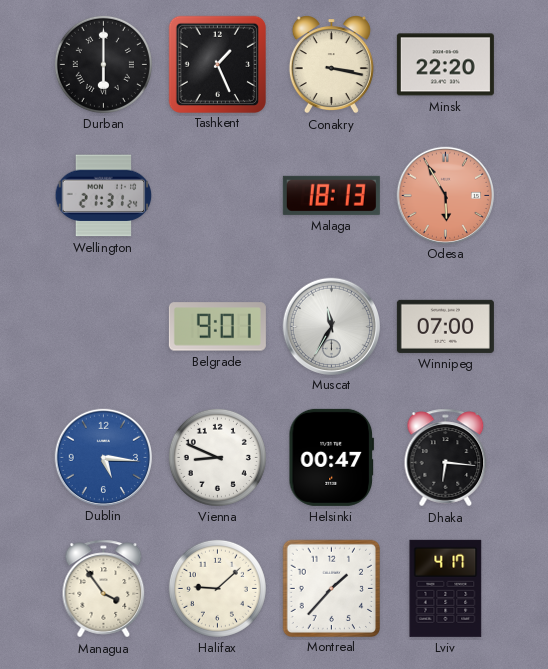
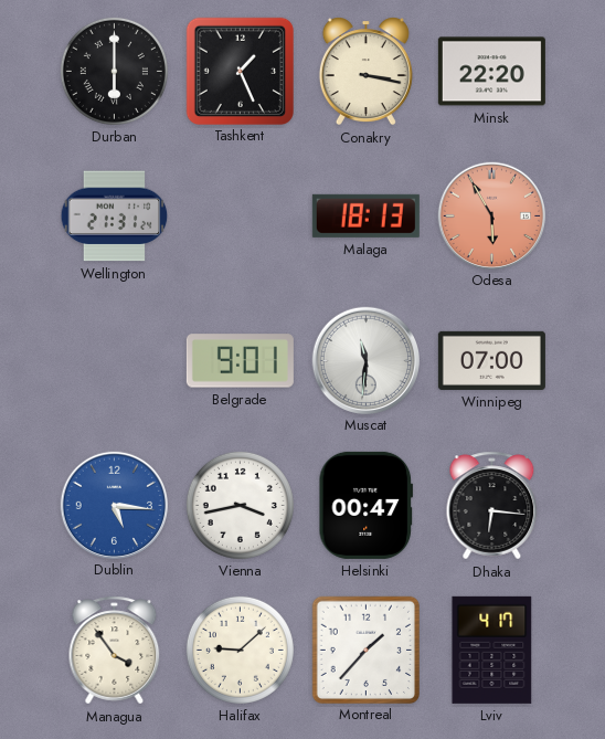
Muscat: 11:35 -> 11:31
Vienna: 8:49 -> 3:43
